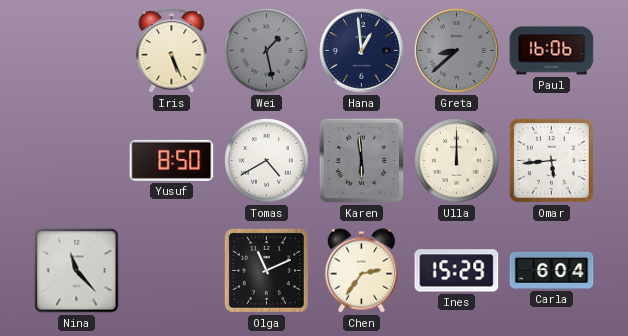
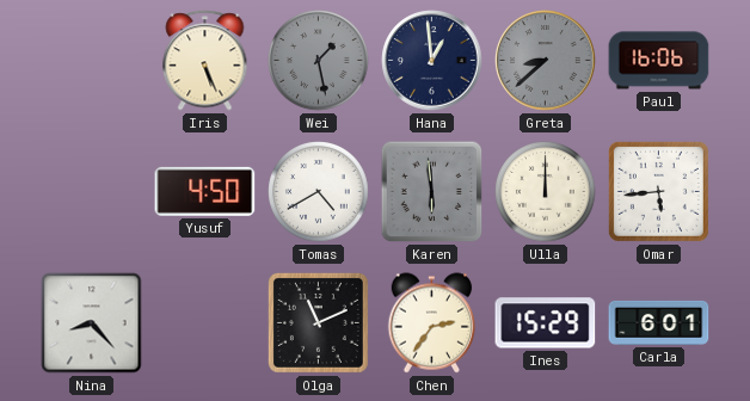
Yusuf: 8:50 -> 4:50
Nina: 11:23 -> 8:23
Carla: 6:04 -> 6:01
